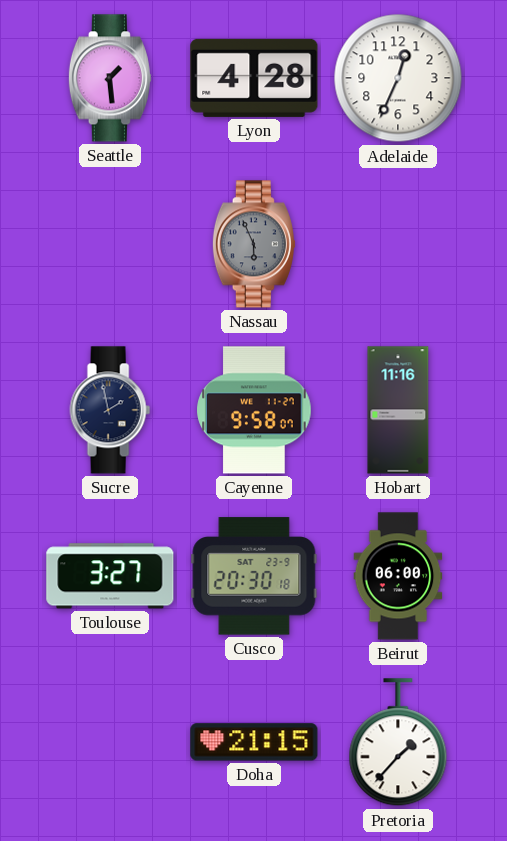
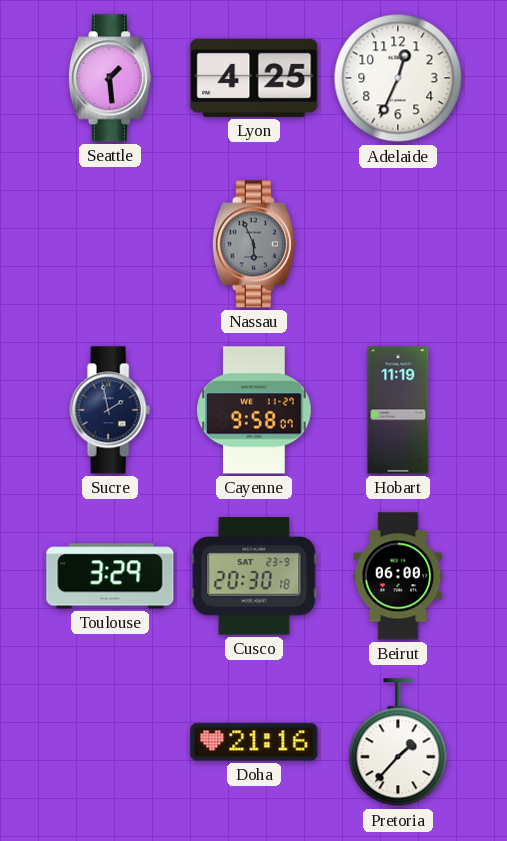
Lyon: 4:28 -> 4:25
Hobart: 11:16 -> 11:19
Toulouse: 3:27 -> 3:29
Doha: 21:15 -> 21:16
